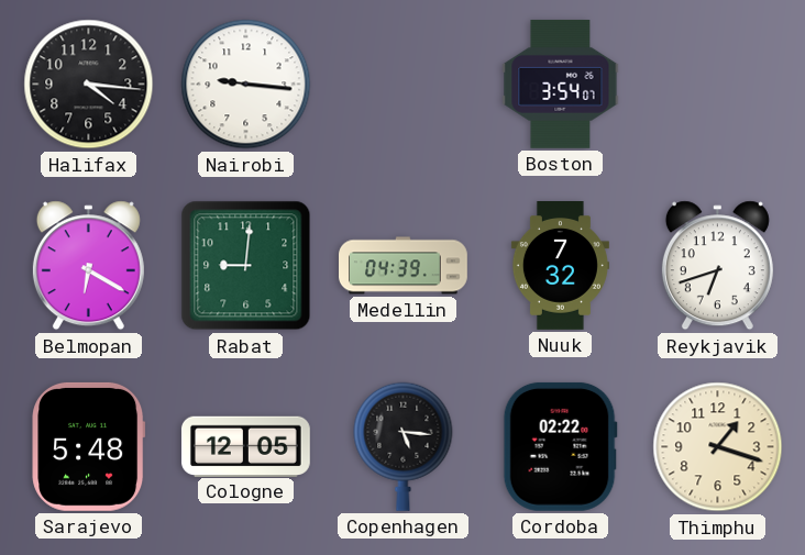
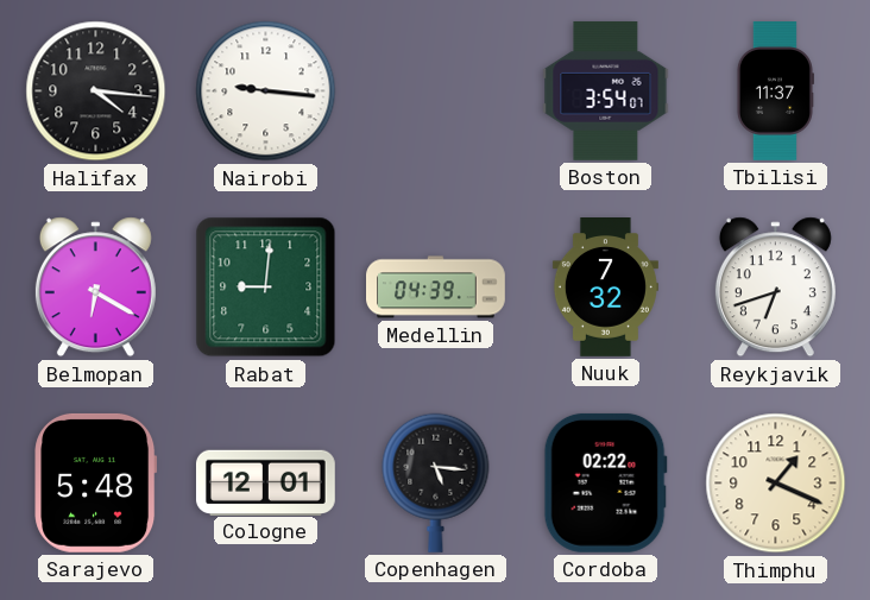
Tbilisi: none -> 11:37
Cologne: 12:05 -> 12:01
Thimphu: 1:18 -> 1:19
